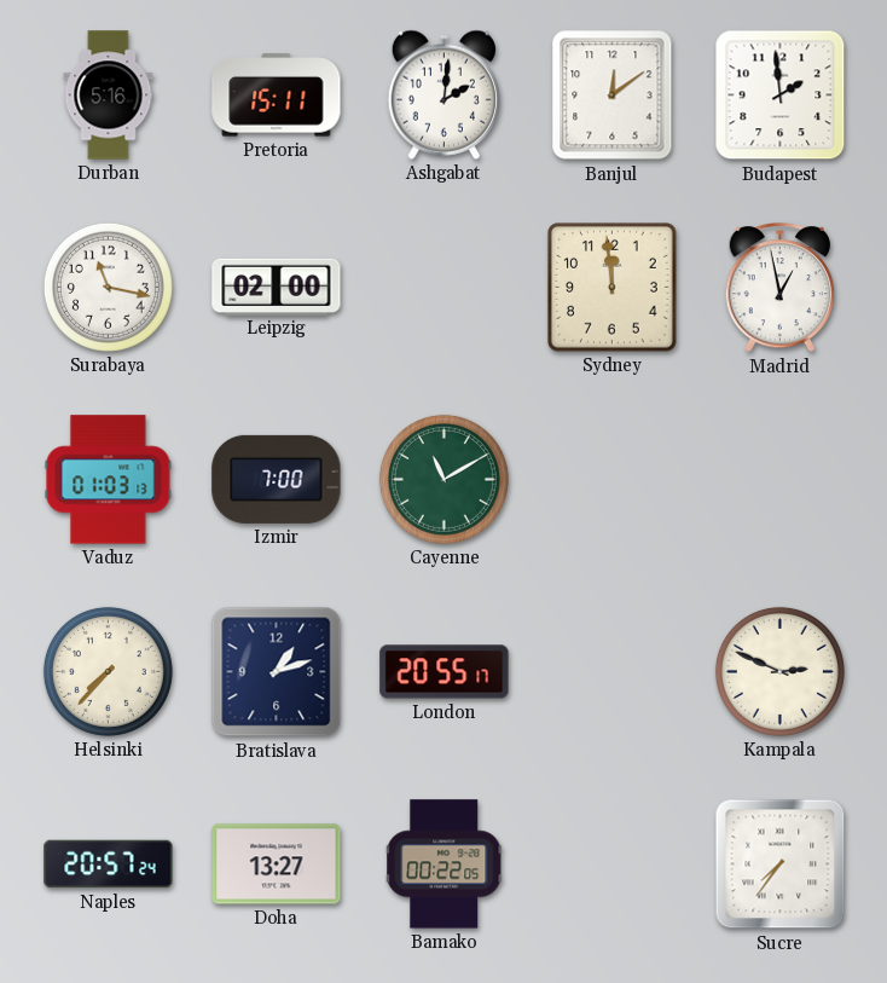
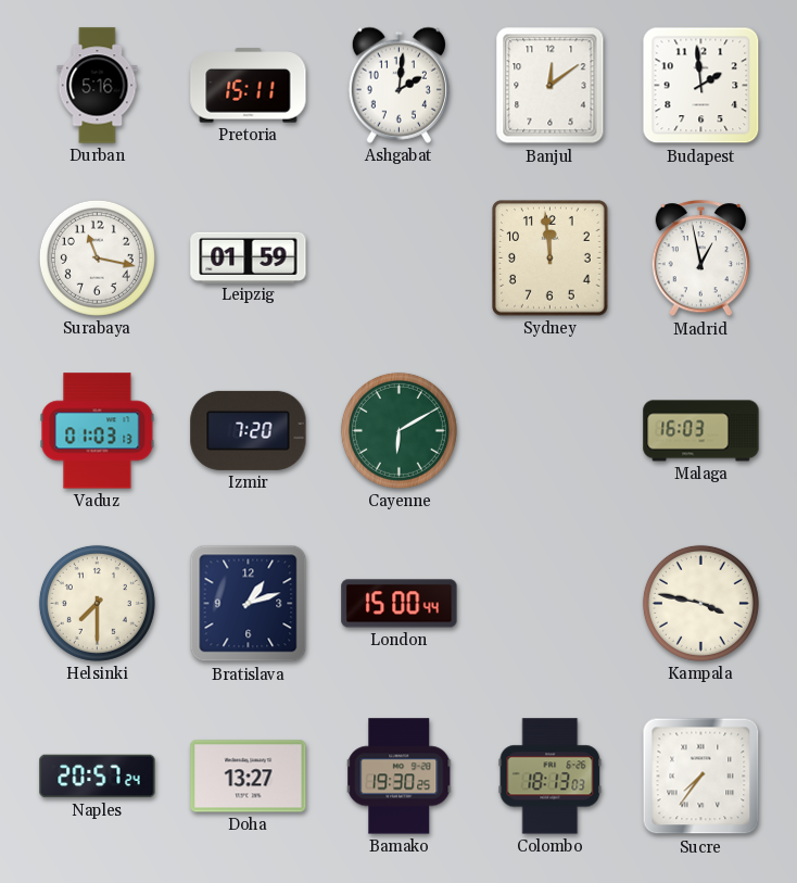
Leipzig: 02:00 -> 01:59
Izmir: 7:00 -> 7:20
Cayenne: 11:10 -> 6:10
Malaga: none -> 16:03
Helsinki: 7:37 -> 7:30
London: 20:55 -> 15:00
Kampala: 2:49 -> 3:47
Bamako: 00:22 -> 19:30
Colombo: none -> 18:13
